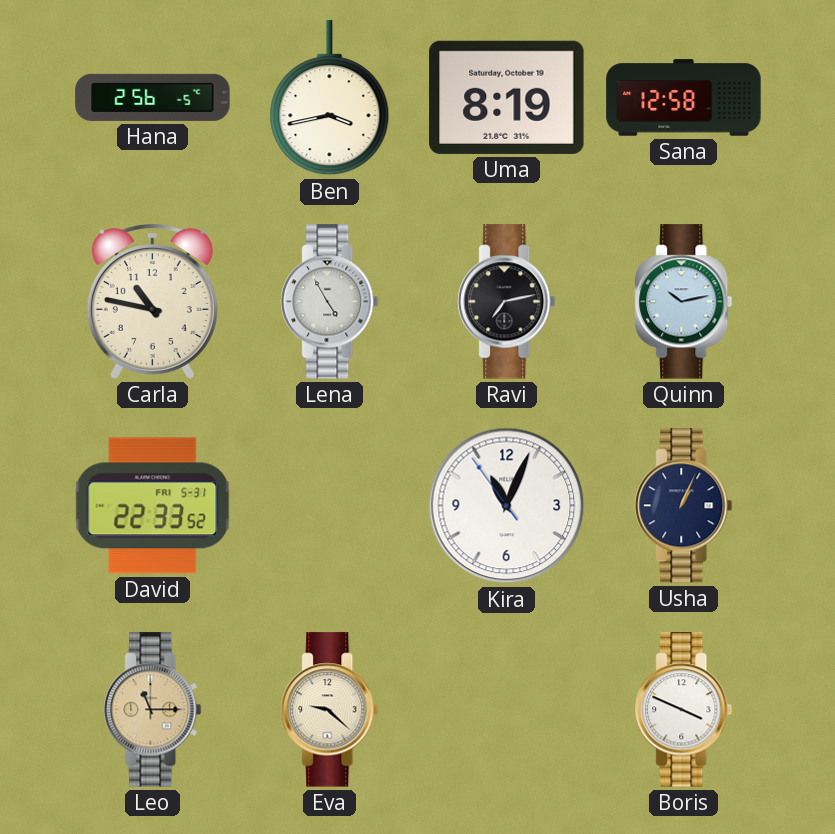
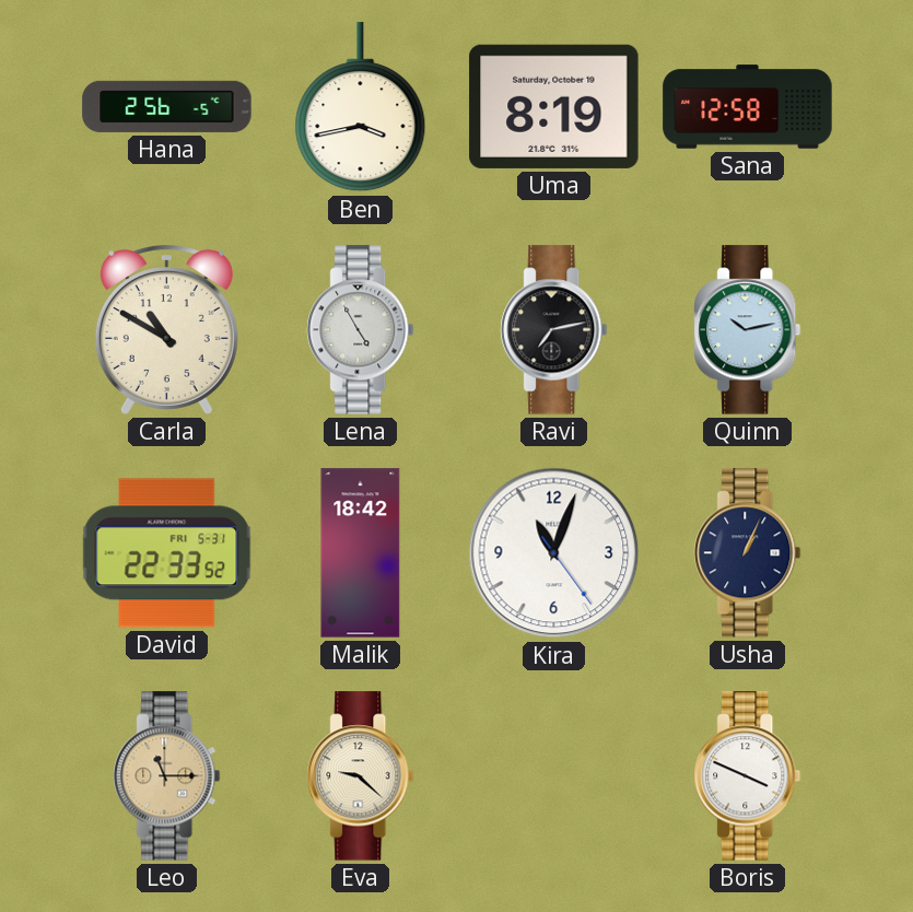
Carla: 10:47 -> 10:50
Malik: none -> 18:42
Kira: 11:03:54 -> 11:03:24
